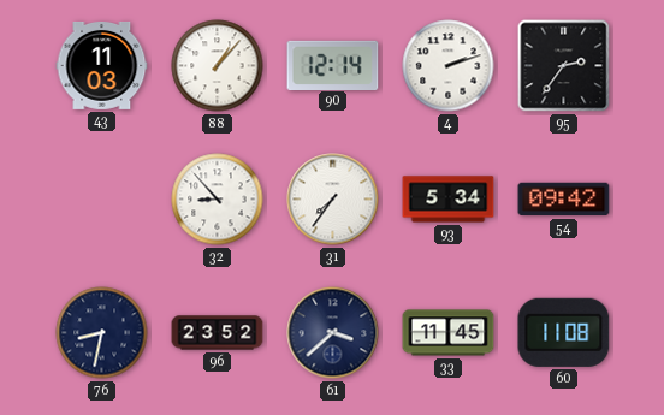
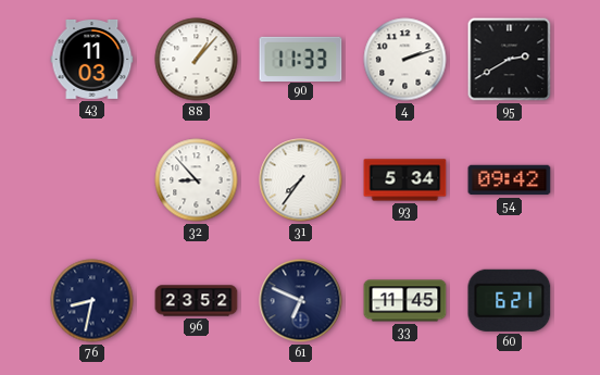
90: 12:14 -> 11:33
95: 2:36 -> 2:40
61: 3:38 -> 6:49
60: 11:08 -> 6:21
